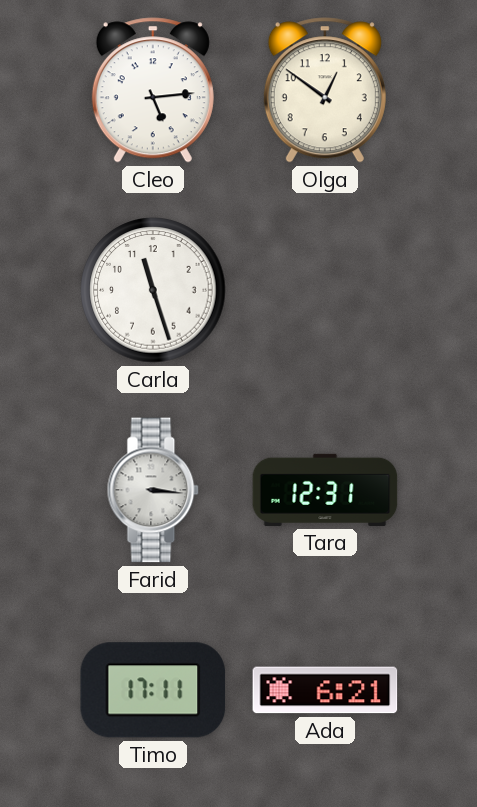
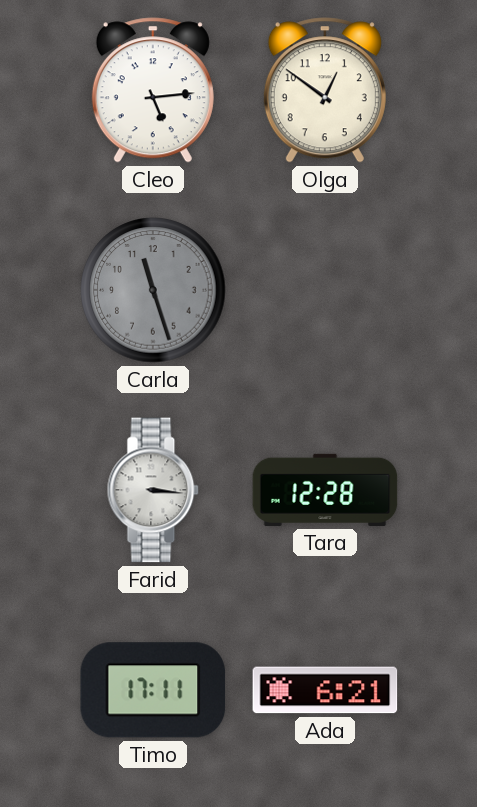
Carla dial: white -> grey
Tara: 12:31 -> 12:28
